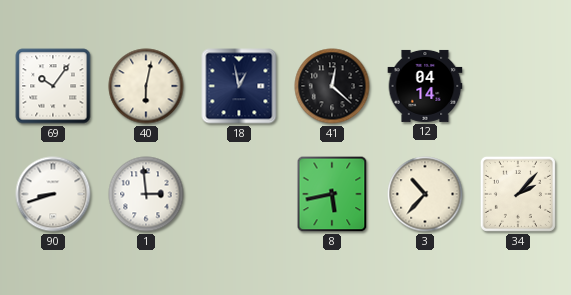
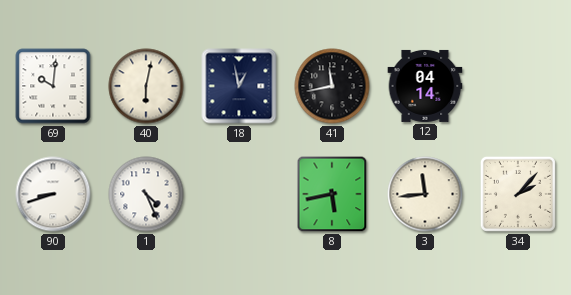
69: 10:06 -> 10:01
41: 12:22 -> 11:43
1: 2:59 -> 4:26
3: 10:37 -> 11:44
